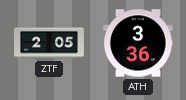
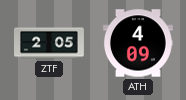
ATH: 3:36 -> 4:09
